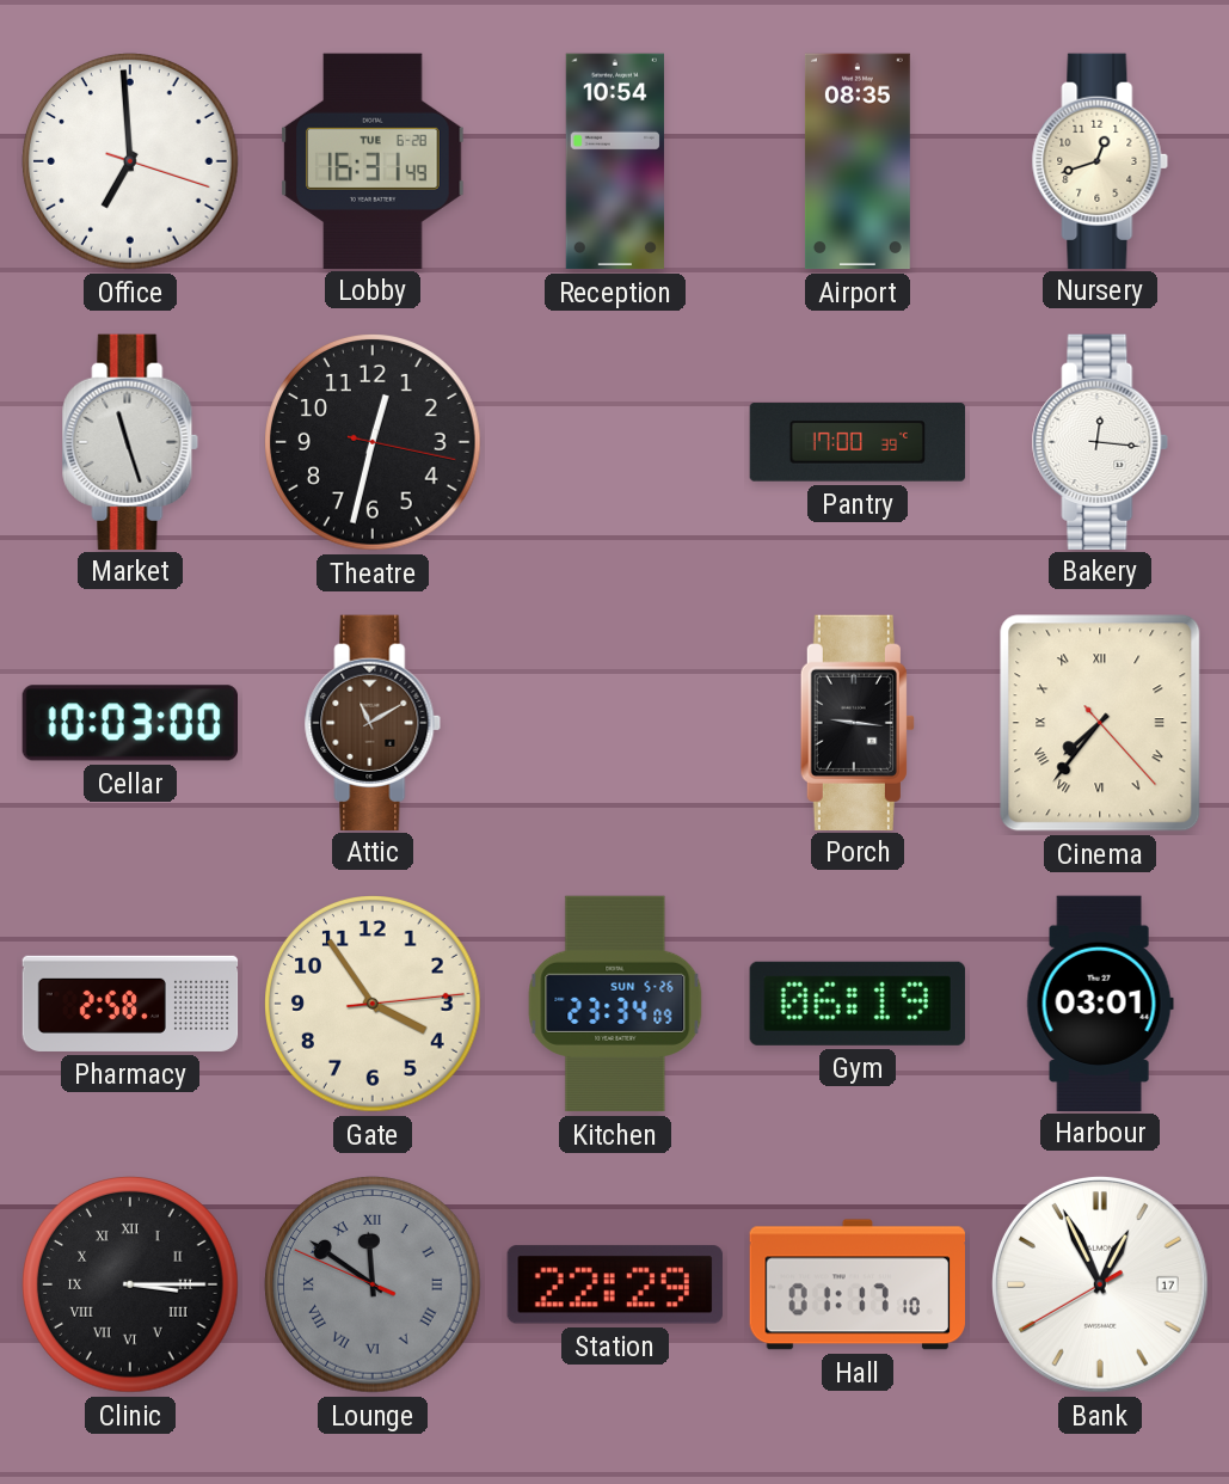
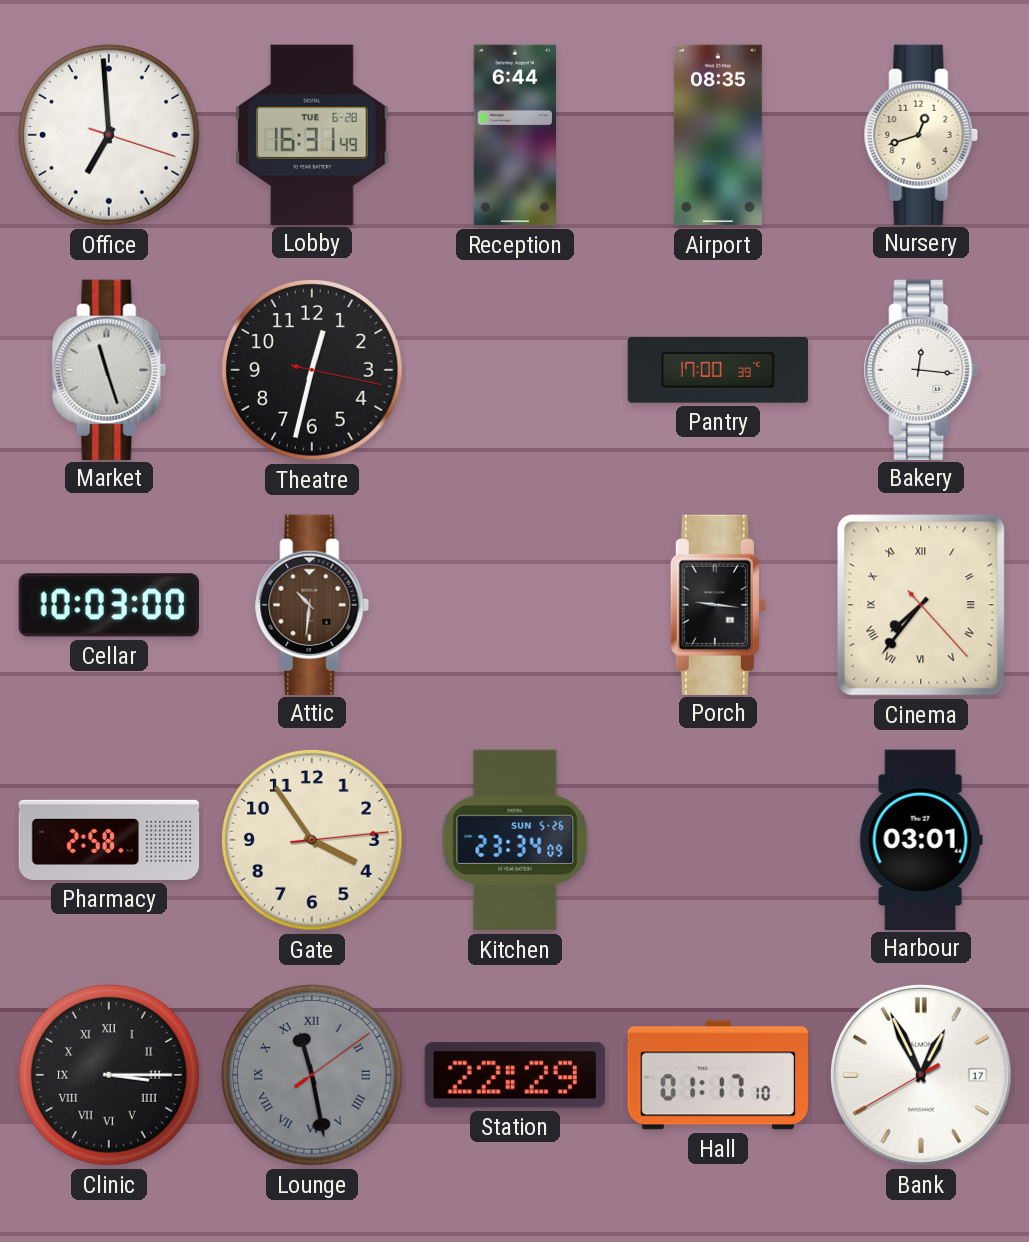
Reception: 10:54 -> 6:44
Attic: 11:10 -> 10:31
Gym: 06:19 -> none
Lounge: 11:50 -> 11:28
